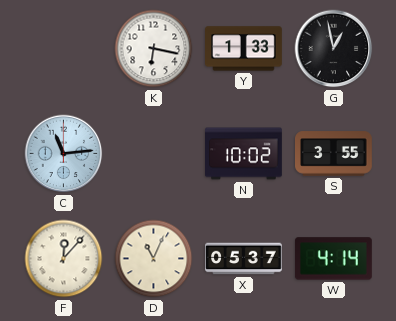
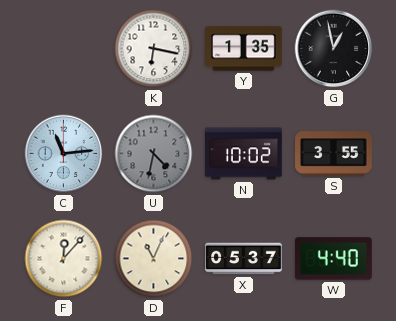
Y: 1:33 -> 1:35
U: none -> 4:32
W: 4:14 -> 4:40
